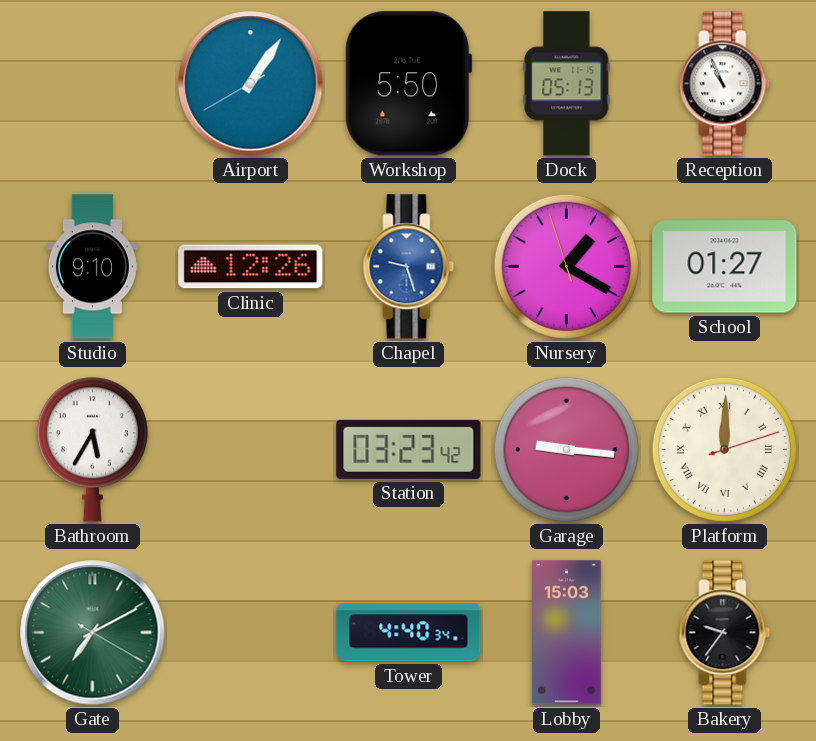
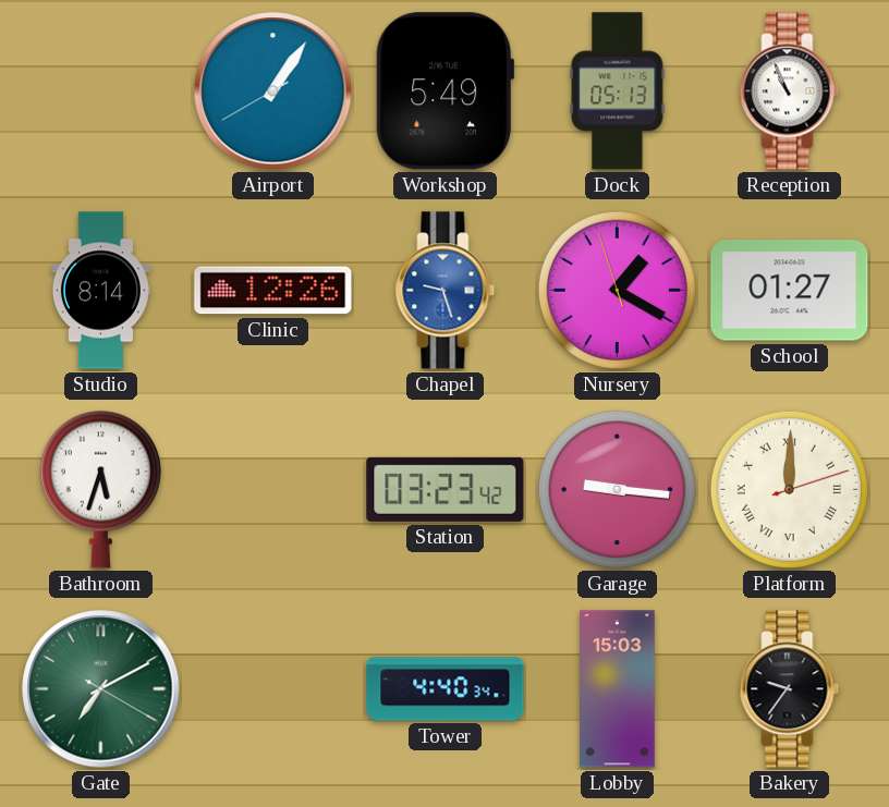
Workshop: 5:50 -> 5:49
Studio: 9:10 -> 8:14
Bathroom: 5:35 -> 5:33
